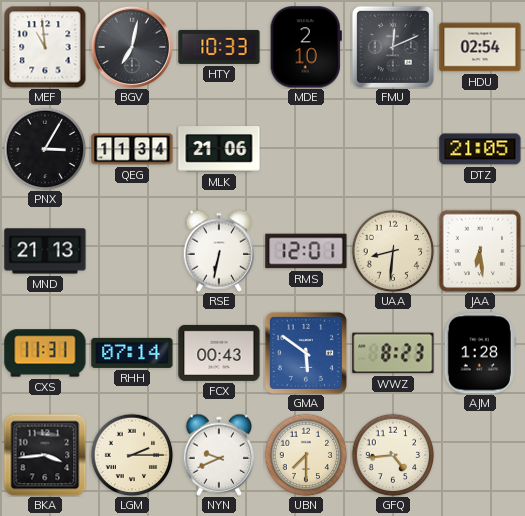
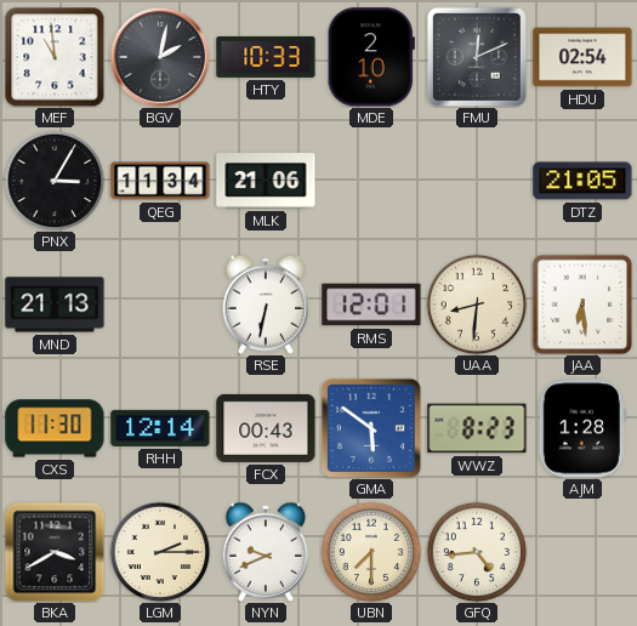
BGV: 7:02 -> 2:02
CXS: 11:31 -> 11:30
RHH: 07:14 -> 12:14
BKA: 3:44 -> 3:40
